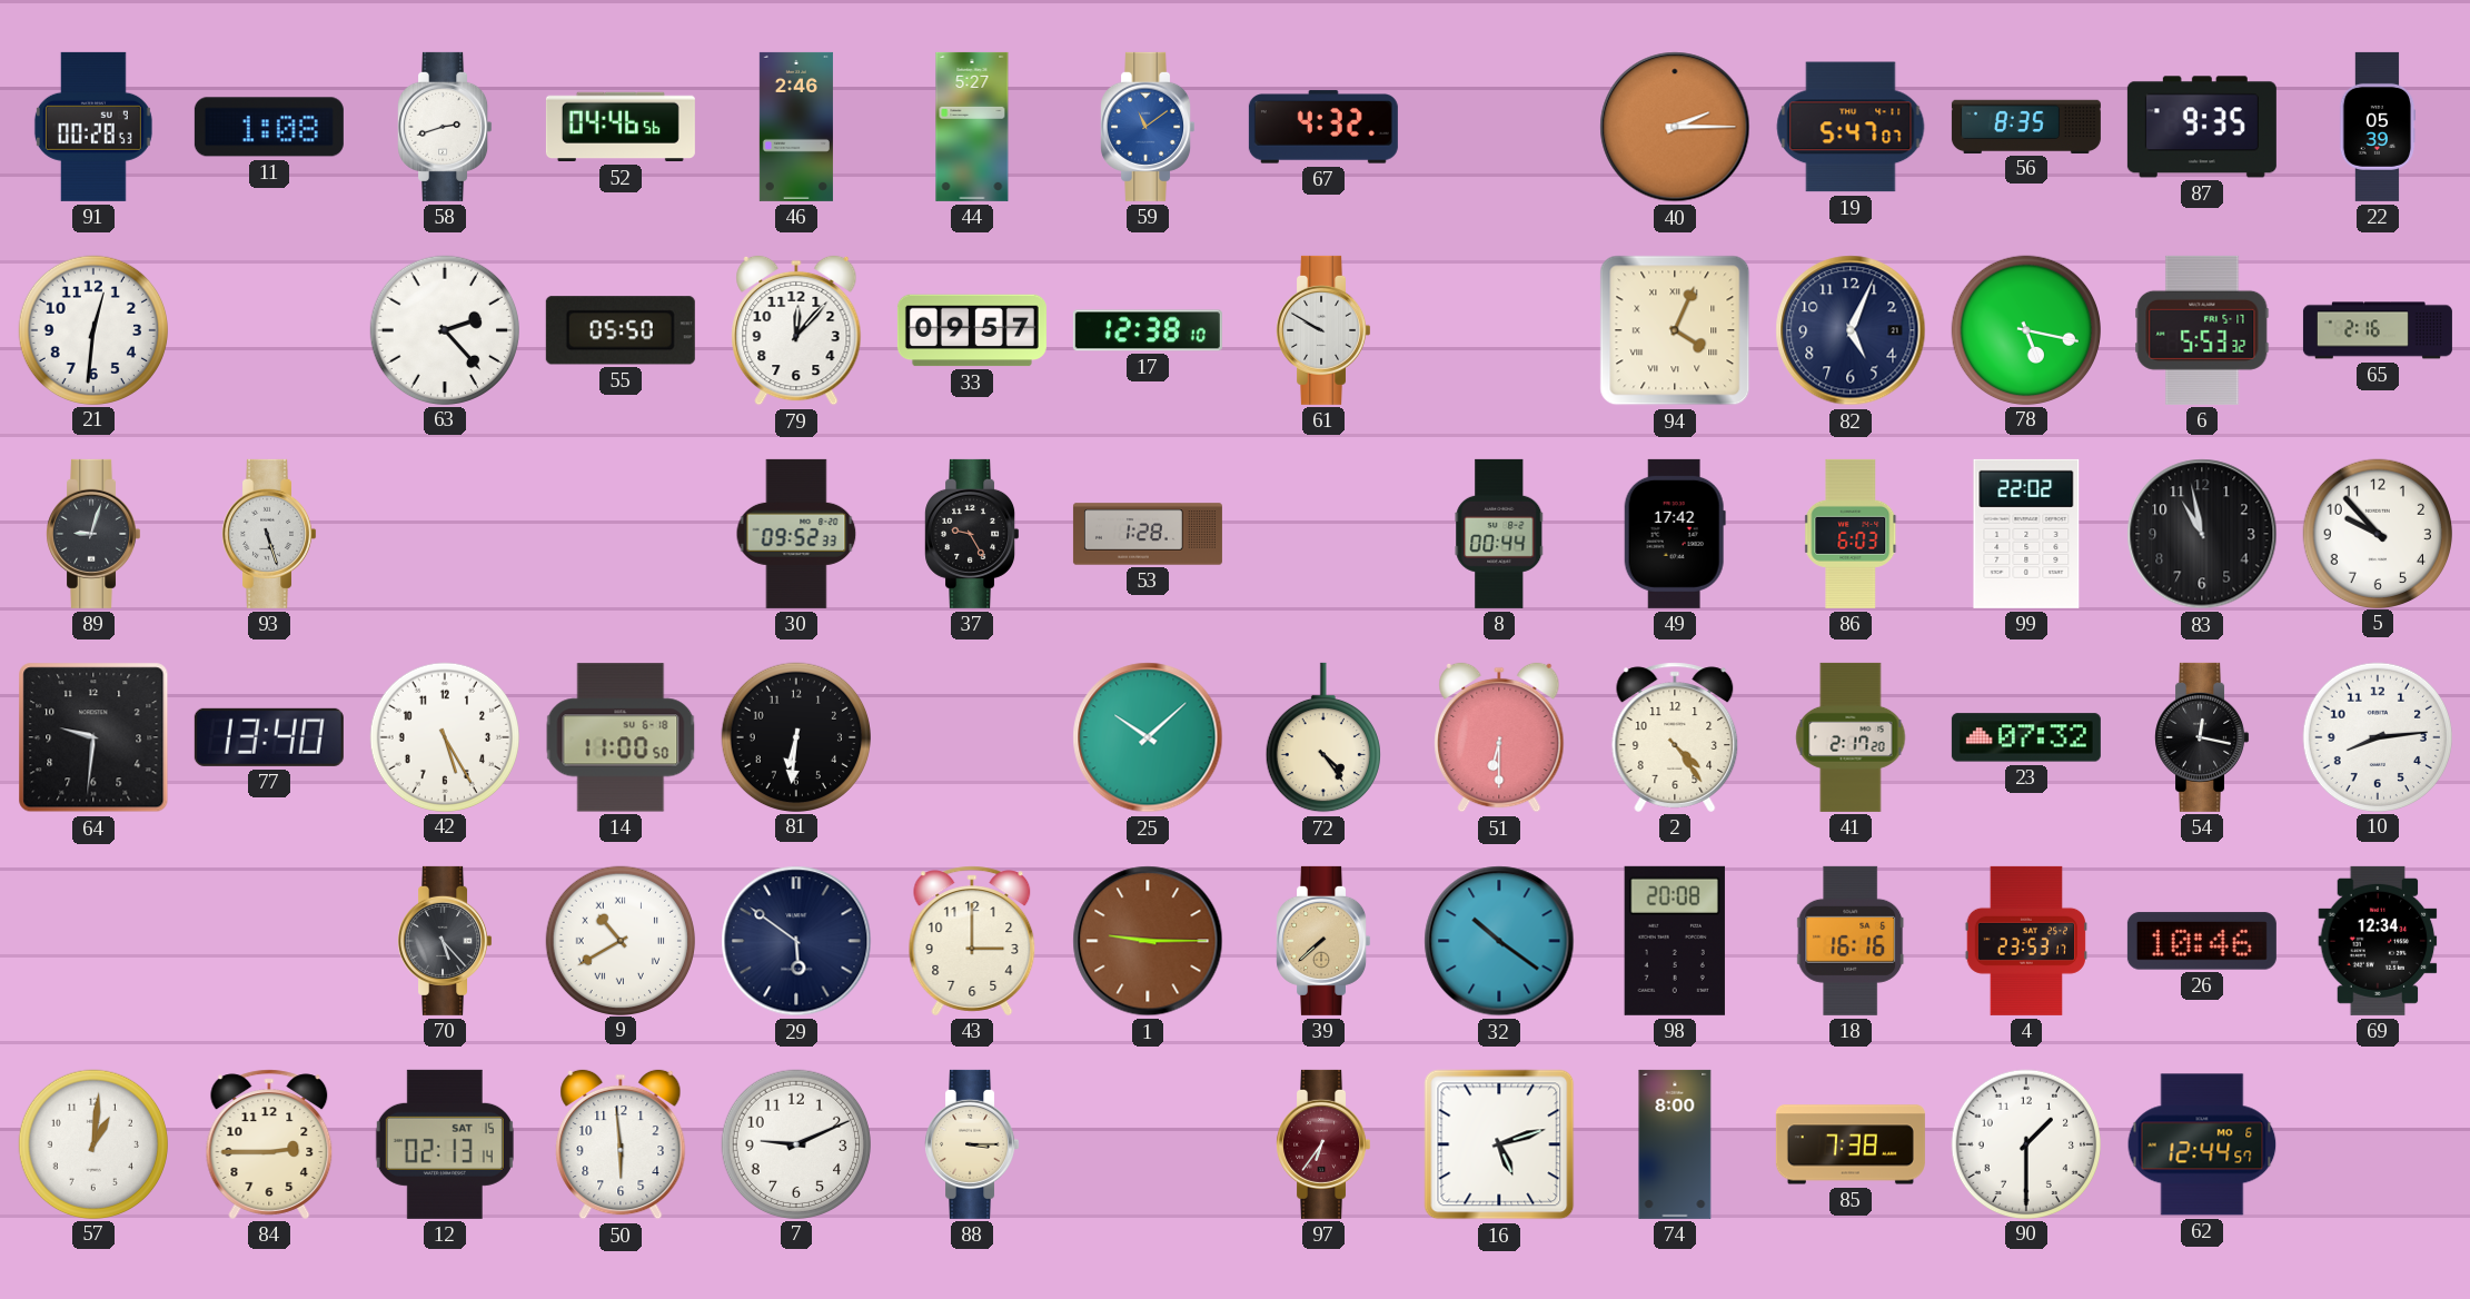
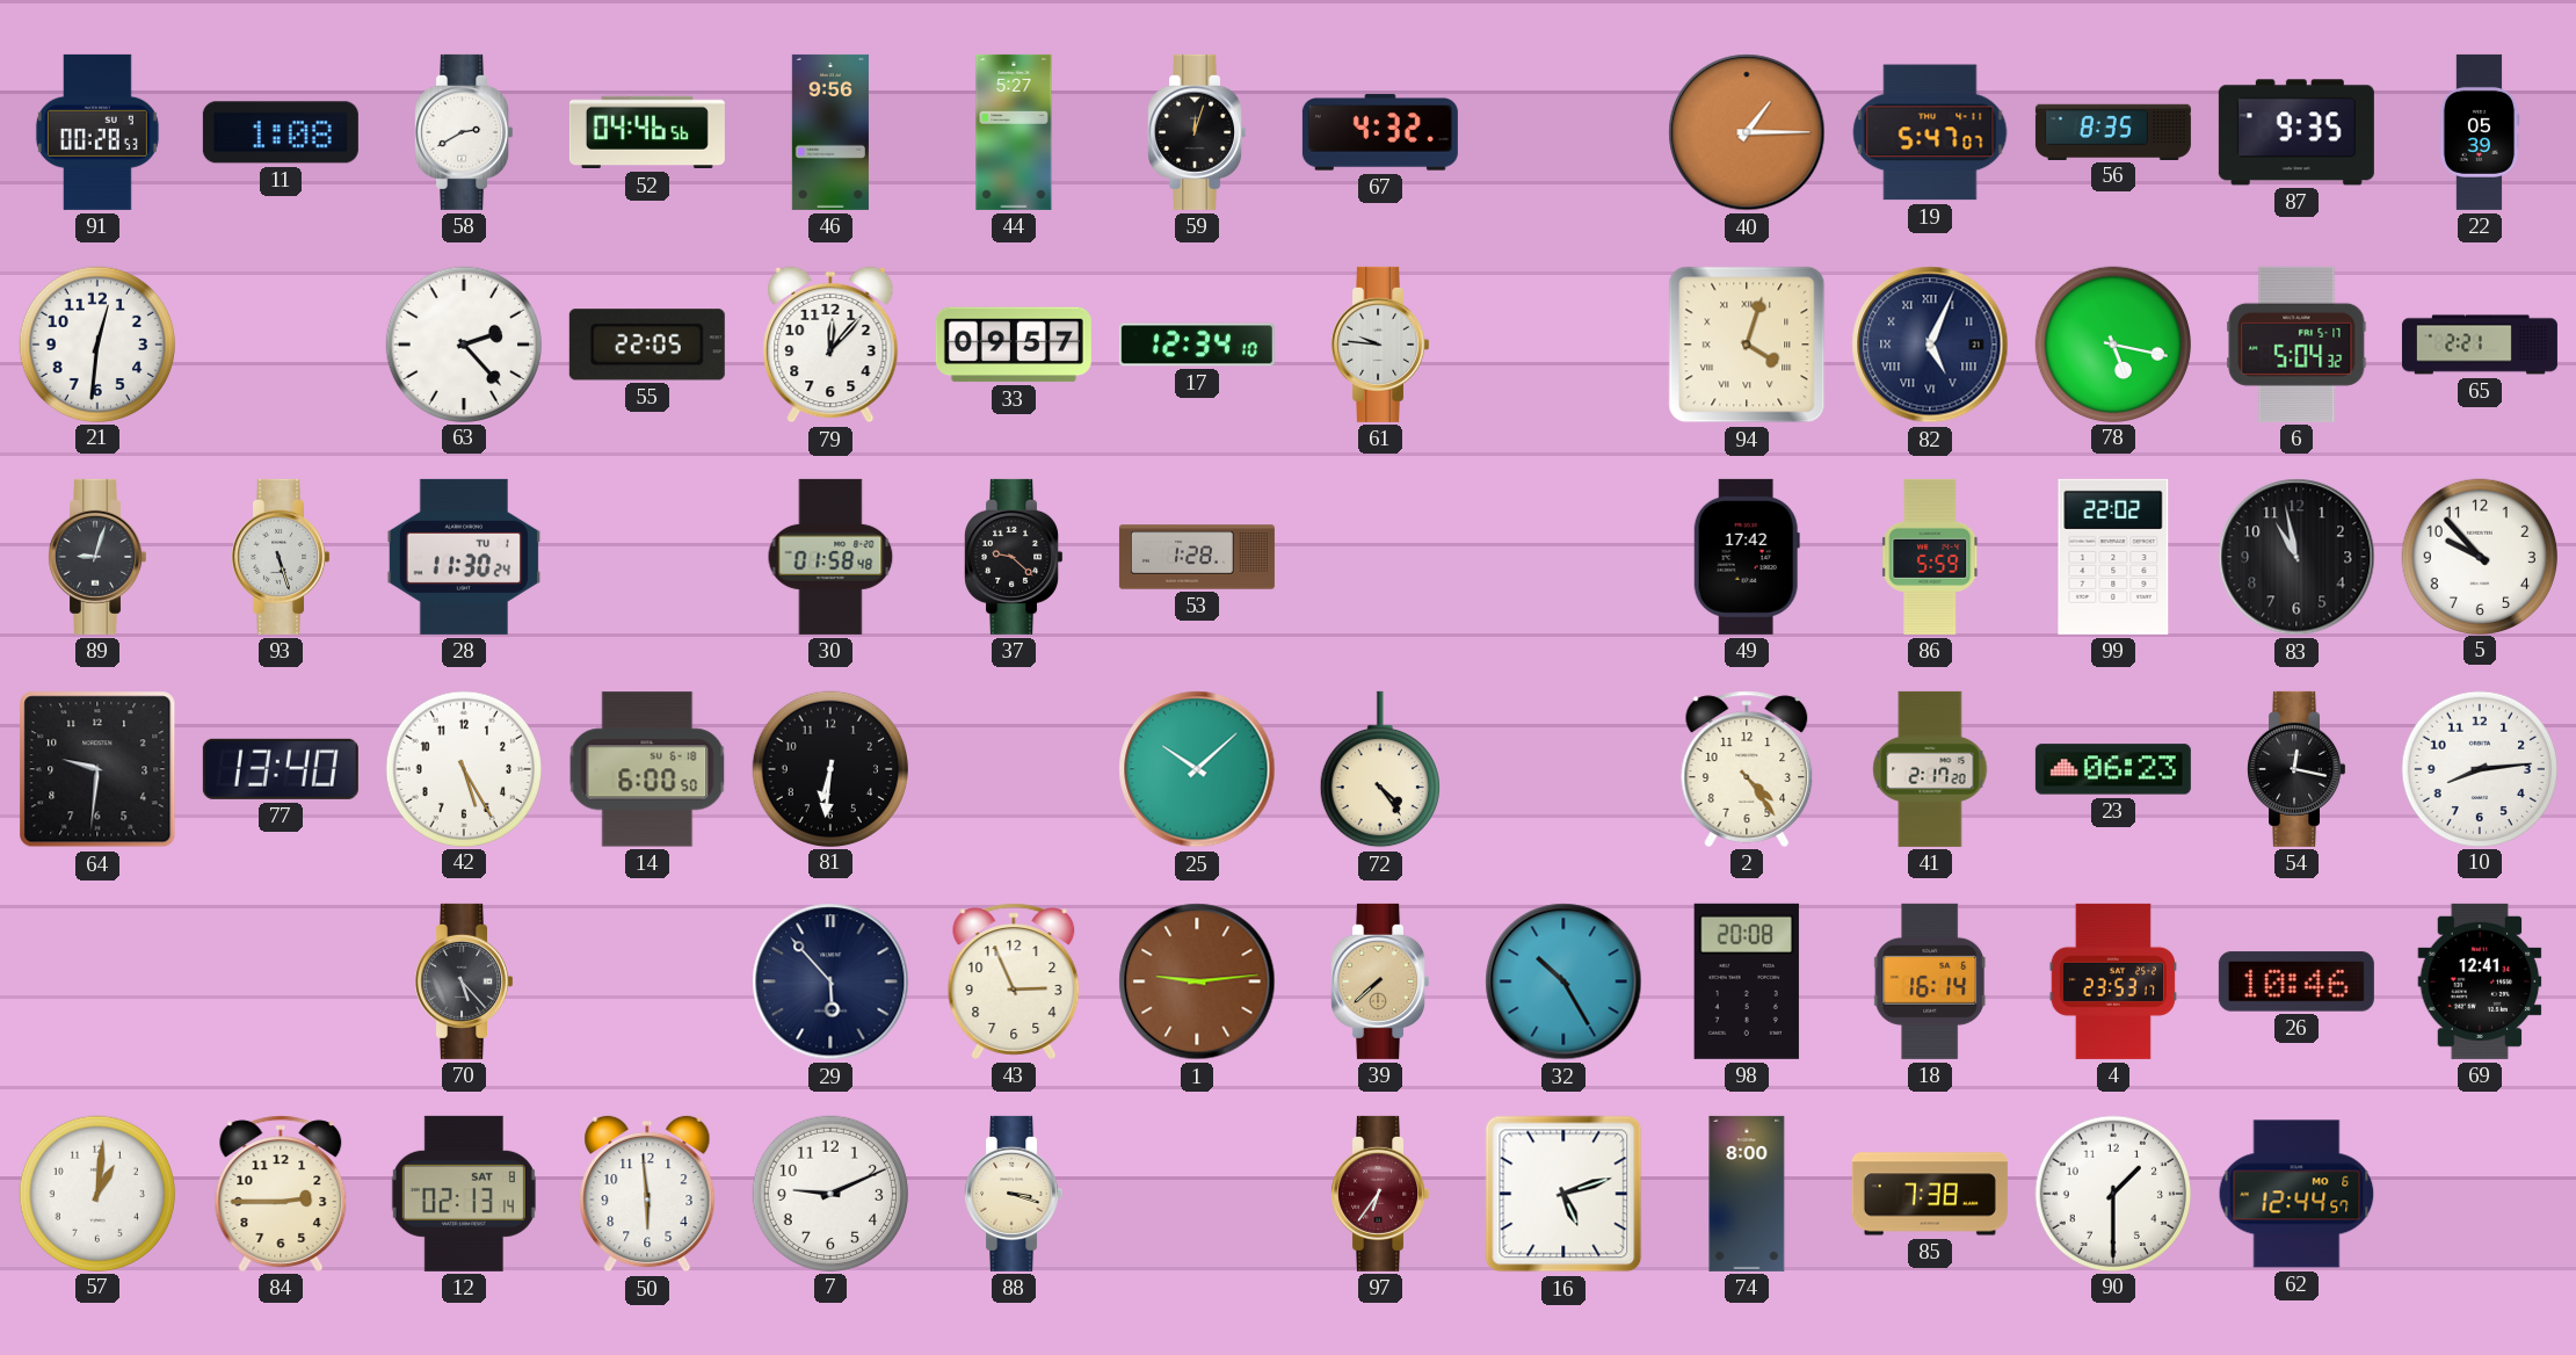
58: 2:42 -> 2:40
46: 2:46 -> 9:56
59: 11:09 -> 12:03
59 dial: blue -> black
40: 2:15 -> 1:15
55: 05:50 -> 22:05
17: 12:38 -> 12:34
61: 9:50 -> 9:46
94: 4:04 -> 4:03
82 numerals: Arabic -> Roman
6: 5:53 -> 5:04
65: 2:16 -> 2:21
28: none -> 11:30
30: 09:52 -> 01:58
37: 9:25 -> 9:22
8: 00:44 -> none
86: 6:03 -> 5:59
14: 11:00 -> 6:00
51: 6:30 -> none
23: 07:32 -> 06:23
9: 10:40 -> none
29: 5:51 -> 5:53
43: 3:00 -> 2:56
1: 9:15 -> 9:14
32: 10:21 -> 10:25
18: 16:16 -> 16:14
69: 12:34 -> 12:41
12 date: SAT 15 -> SAT 8
88: 3:15 -> 3:18
